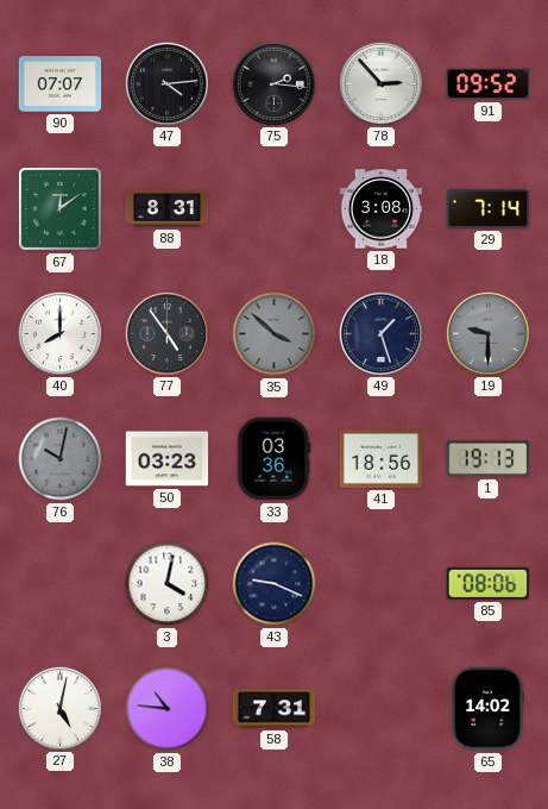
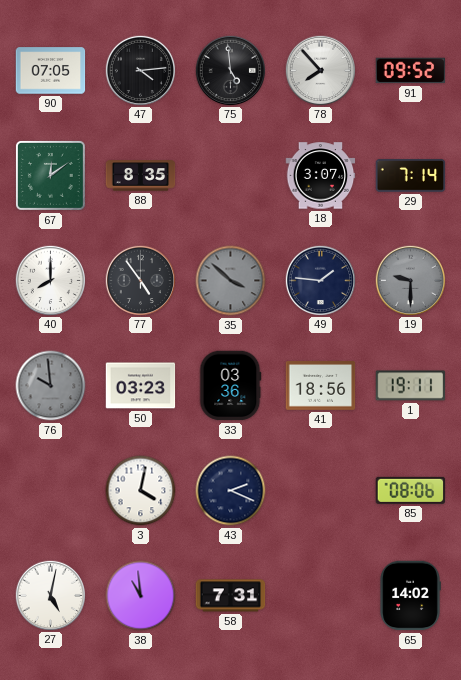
90: 07:07 -> 07:05
75: 2:16 -> 4:59
78: 2:53 -> 7:53
88: 8:31 -> 8:35
18: 3:08 -> 3:07
49: 1:27 -> 1:46
76: 10:02 -> 9:59
1: 19:13 -> 19:11
43: 9:19 -> 2:19
38: 10:46 -> 10:59
